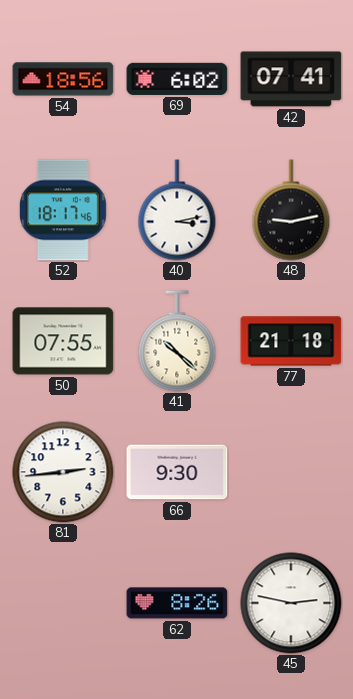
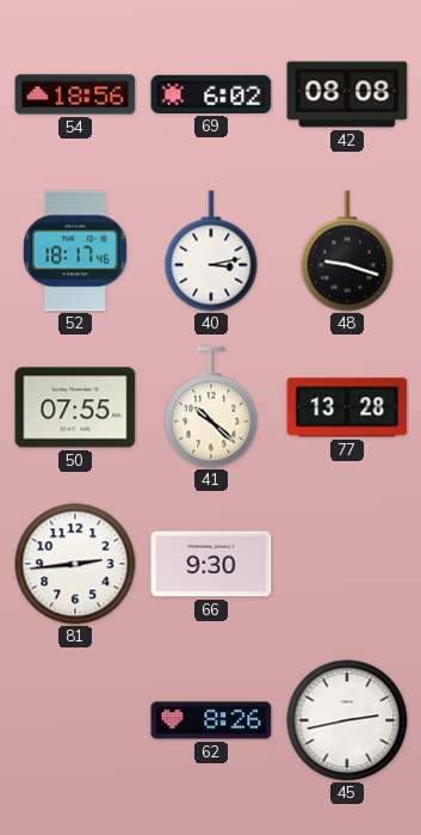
42: 07:41 -> 08:08
48: 9:13 -> 9:18
77: 21:18 -> 13:28
45: 2:47 -> 2:43
